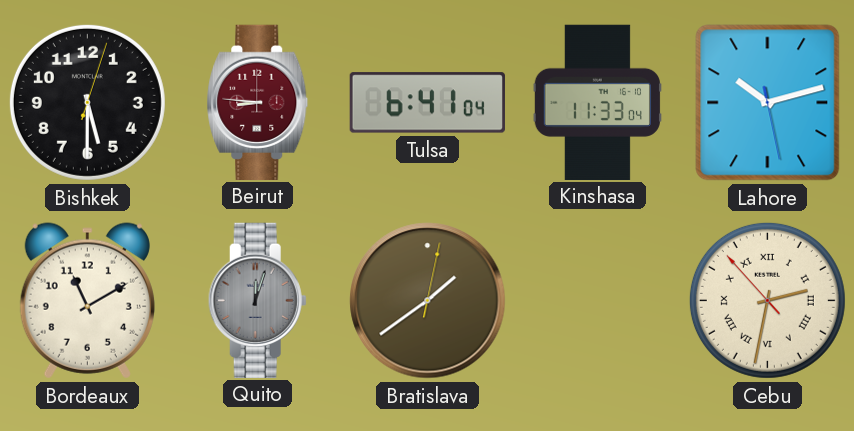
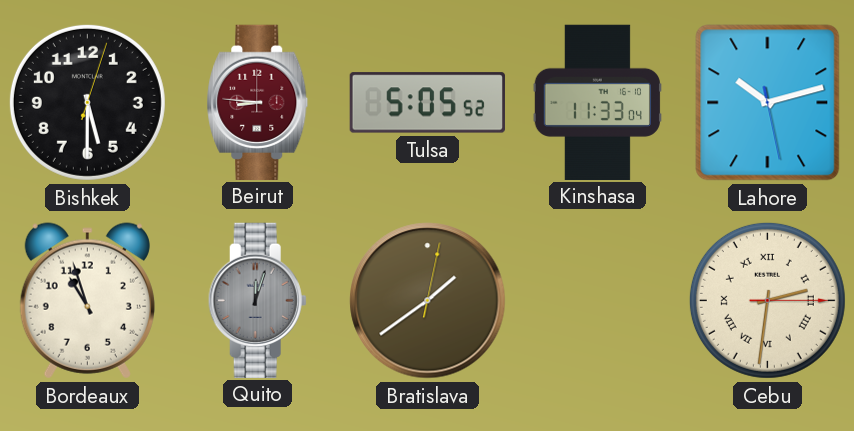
Tulsa: 6:41 -> 5:05
Bordeaux: 11:10 -> 10:57
Cebu: 2:31:53 -> 2:31:15
